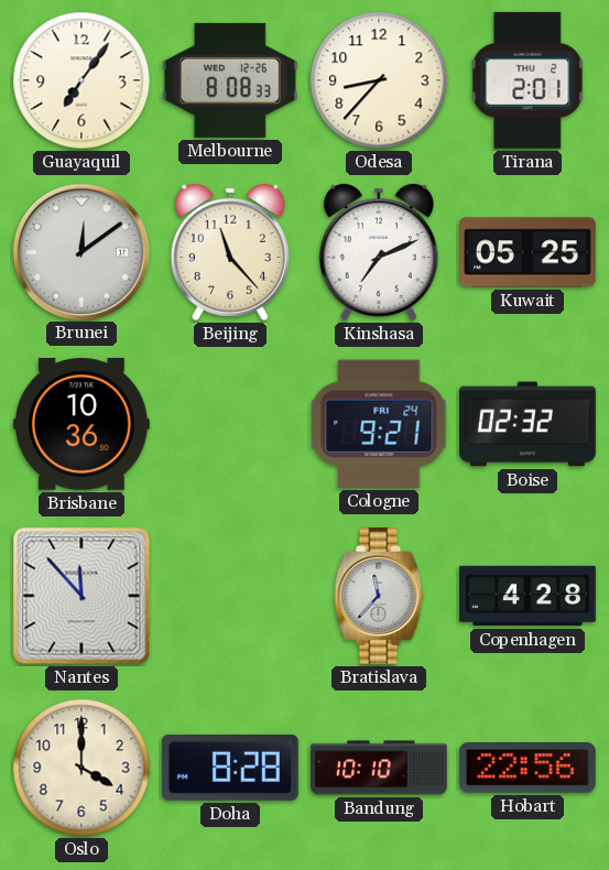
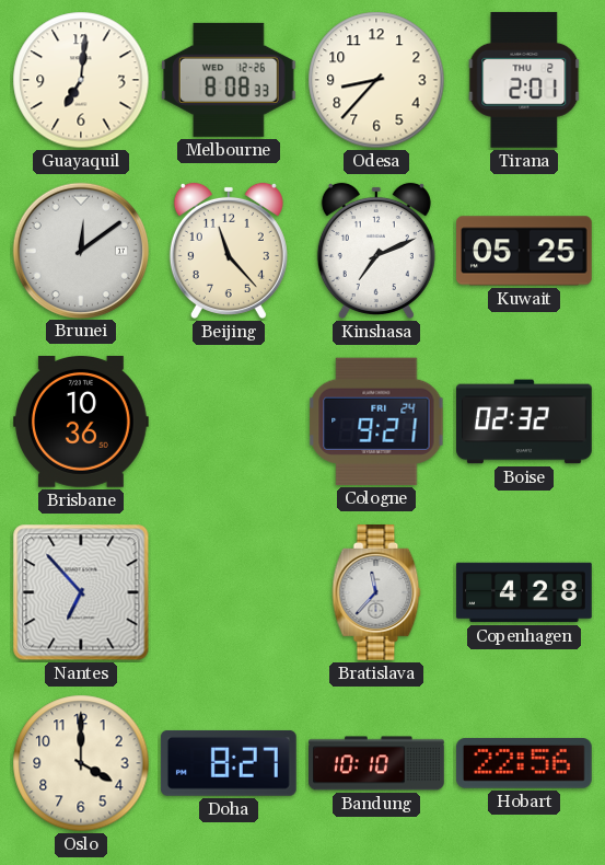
Guayaquil: 7:06 -> 7:01
Nantes: 11:53 -> 6:53
Doha: 8:28 -> 8:27
